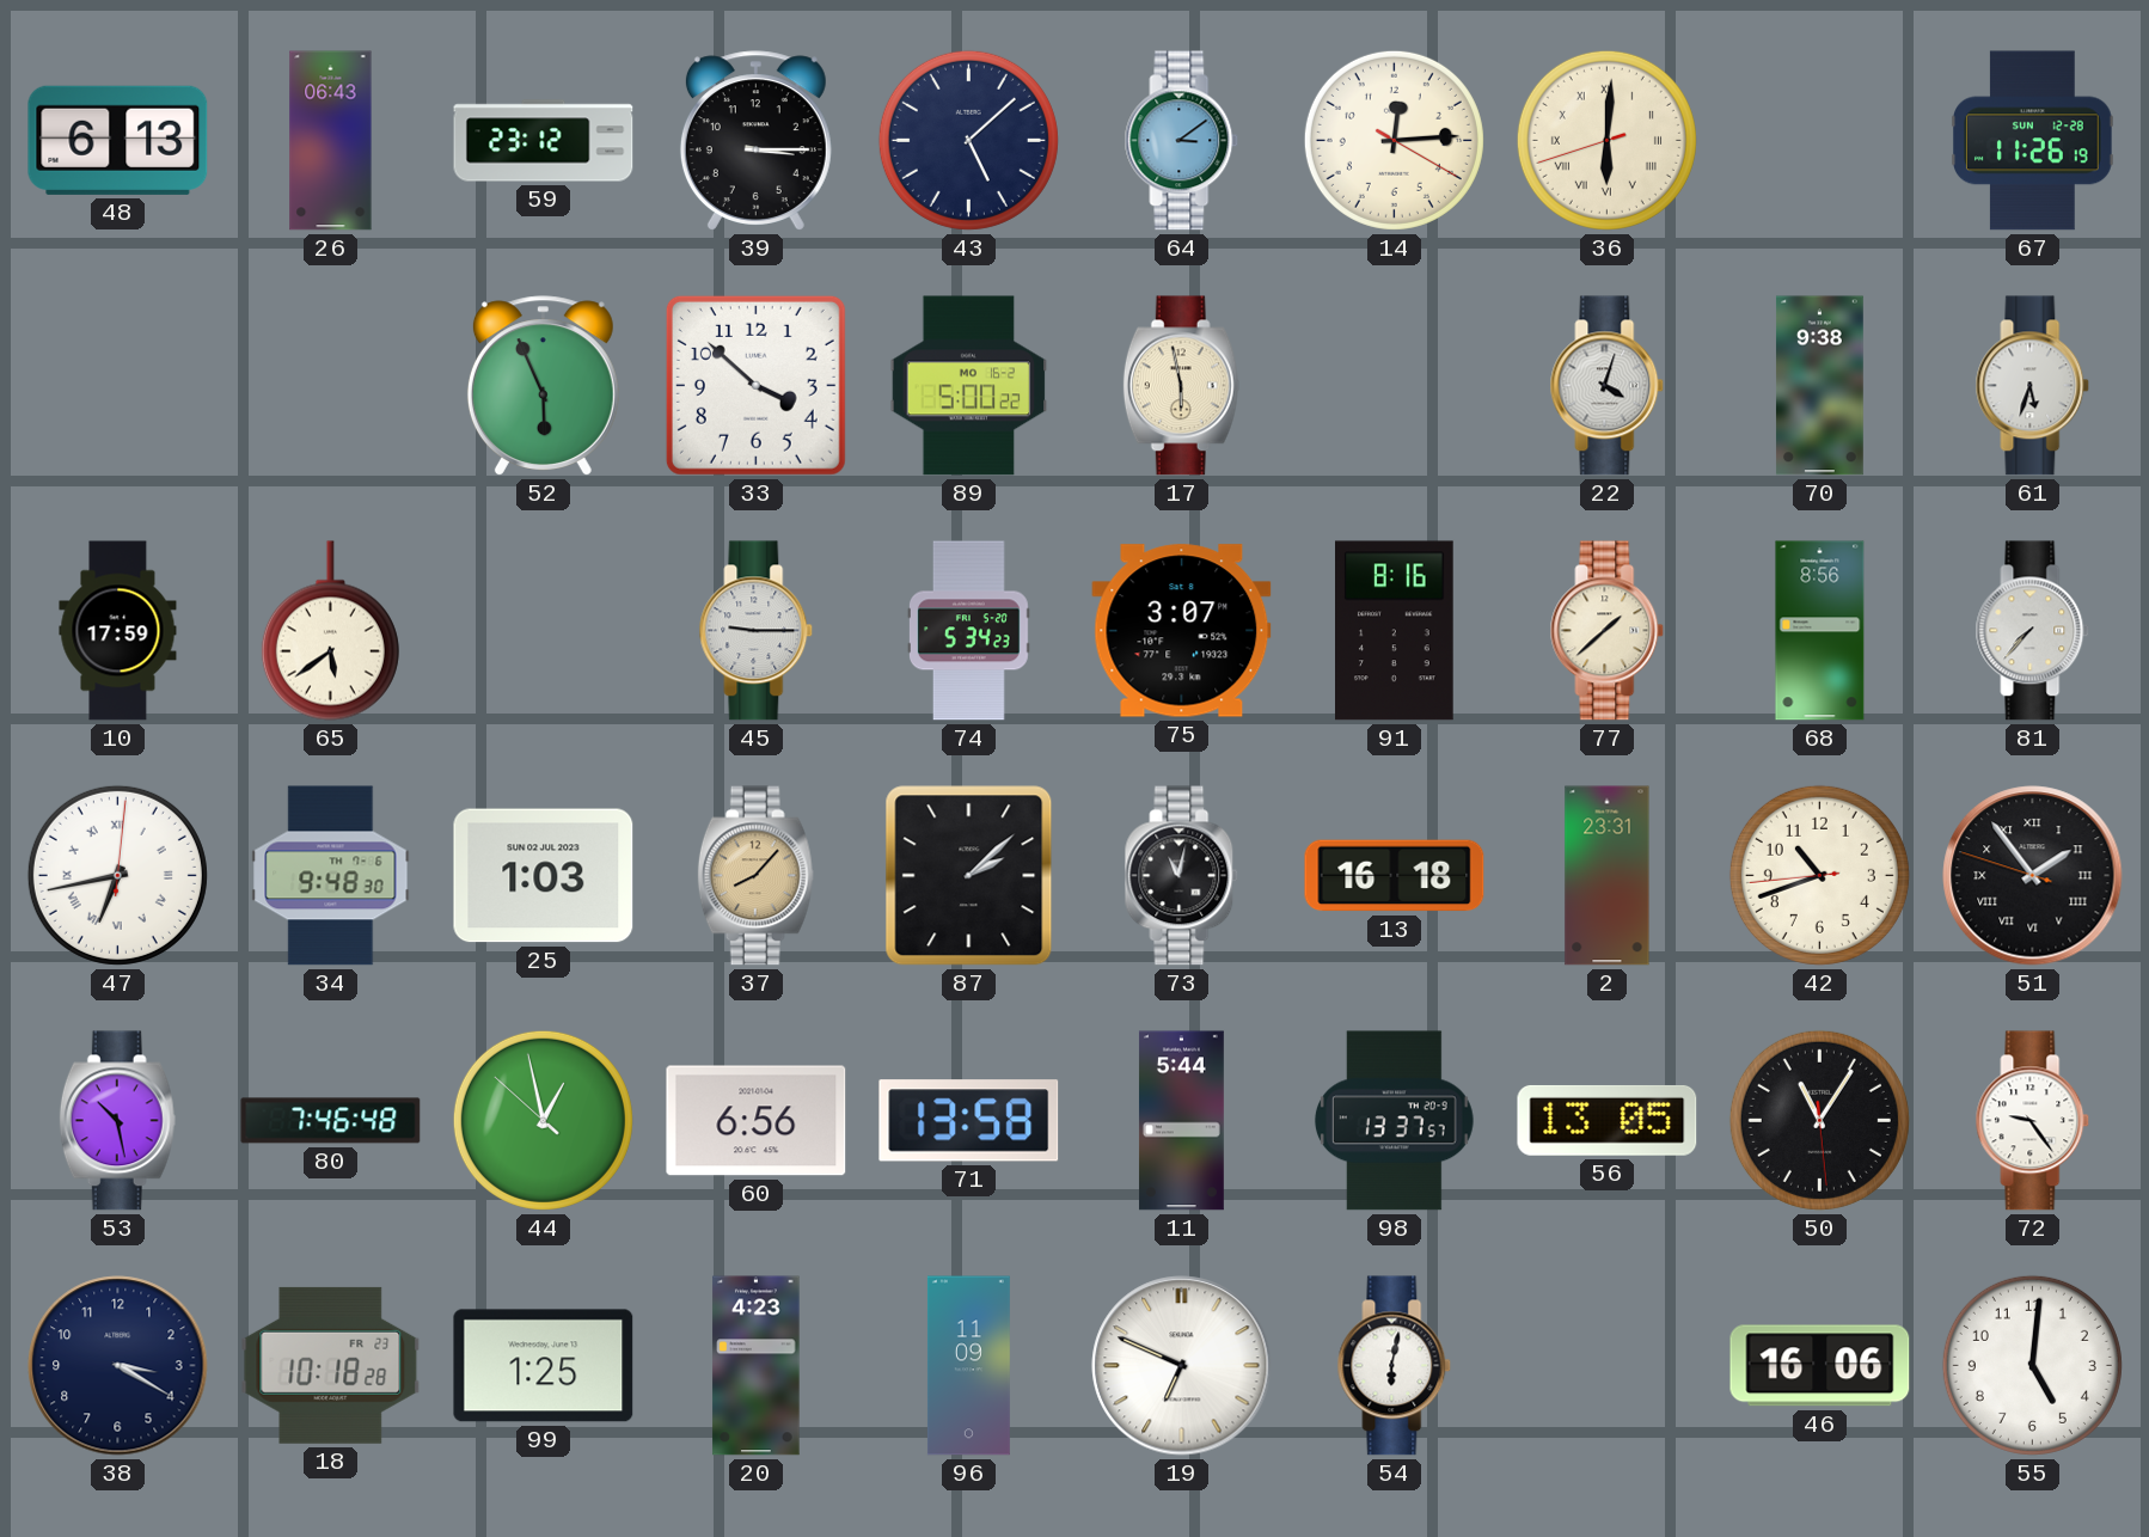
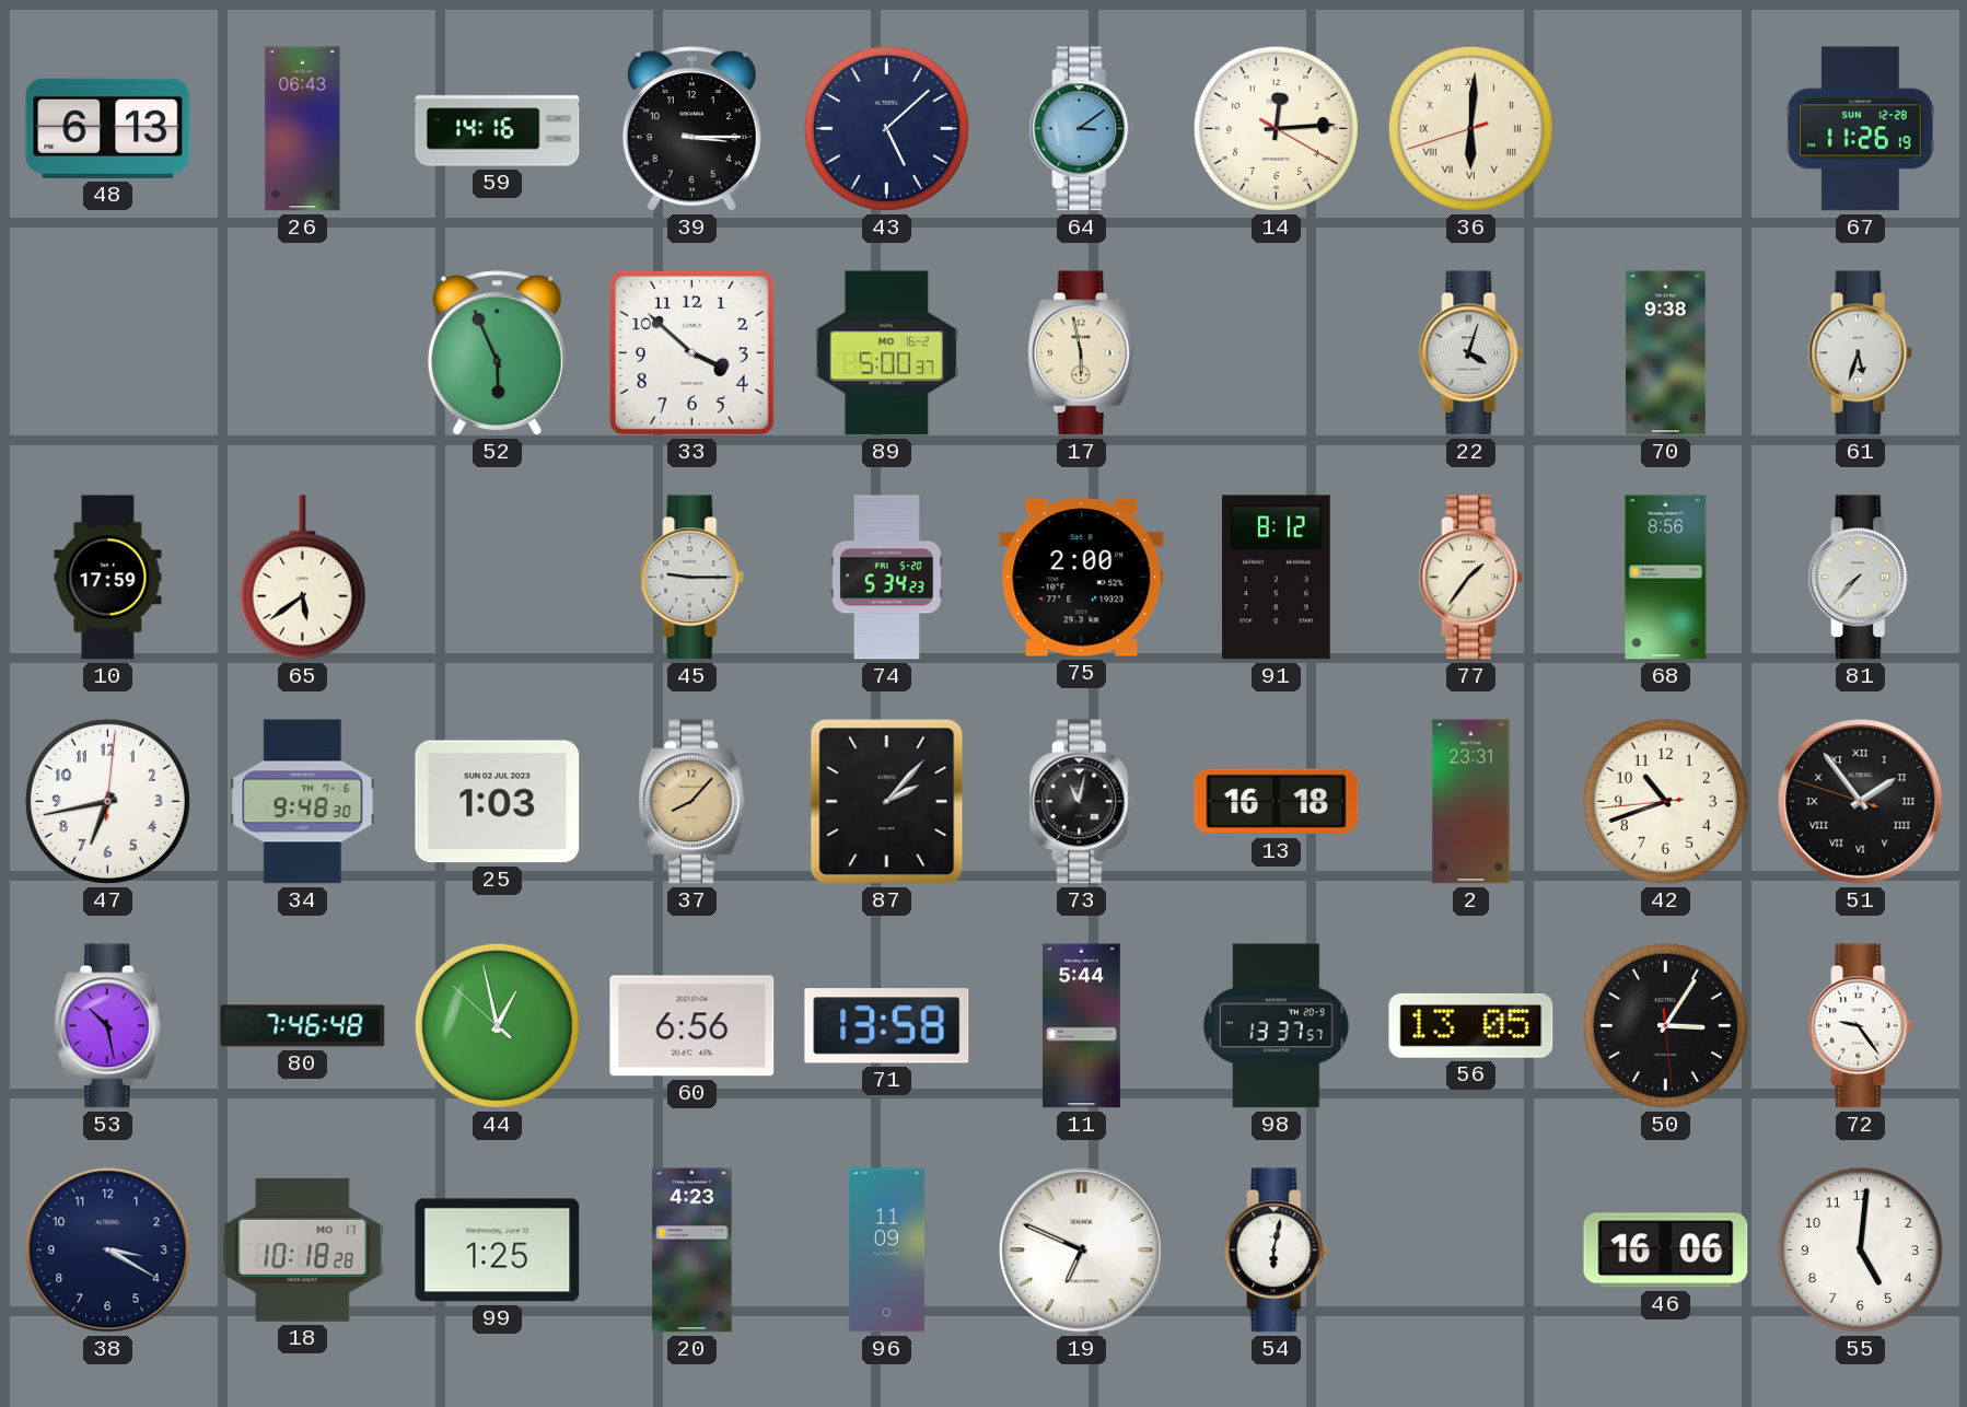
59: 23:12 -> 14:16
89: 5:00:22 -> 5:00:37
75: 3:07 -> 2:00
91: 8:16 -> 8:12
77: 1:38 -> 1:36
47 numerals: Roman -> Arabic
87: 2:08 -> 2:07
50: 11:05 -> 3:05
18 date: FR 23 -> MO 17
